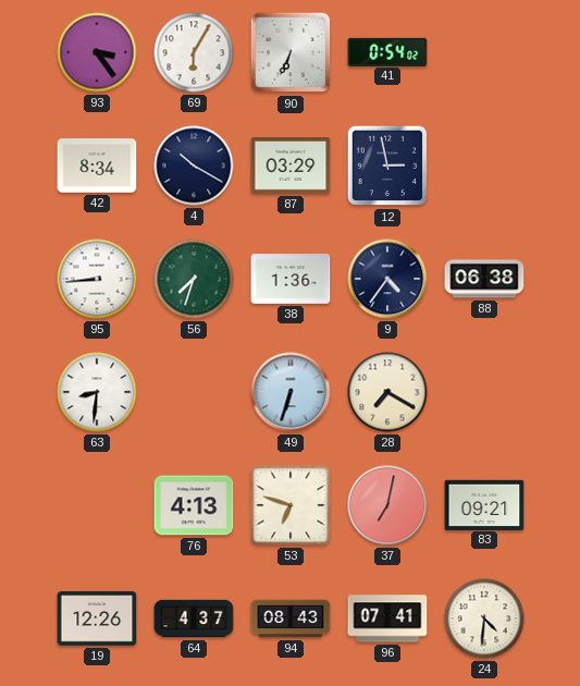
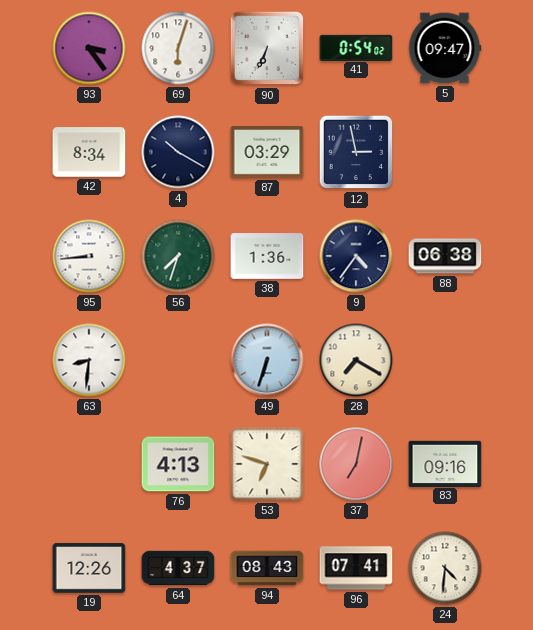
69: 6:05 -> 6:03
5: none -> 09:47
83: 09:21 -> 09:16
